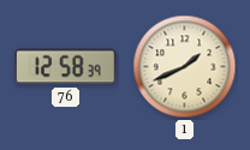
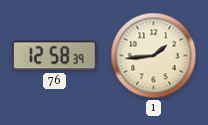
1: 1:41 -> 1:44
